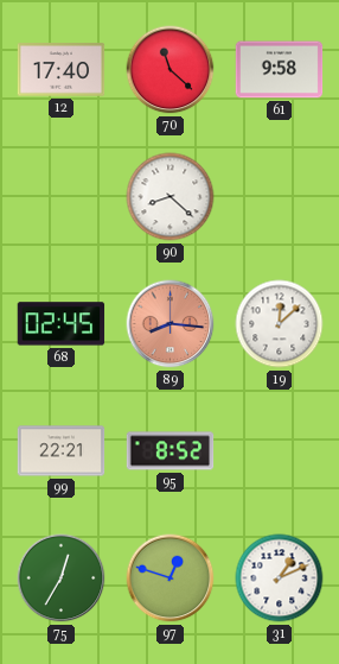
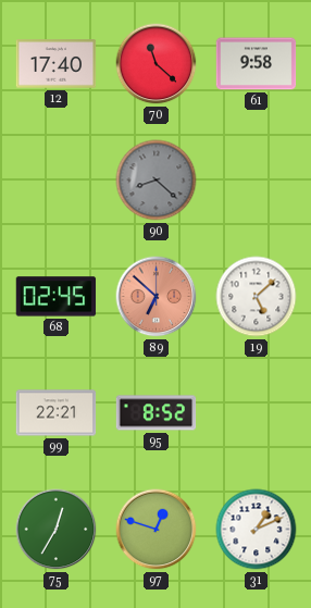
90 dial: white -> grey
89: 8:16 -> 6:52
19: 12:08 -> 5:08
